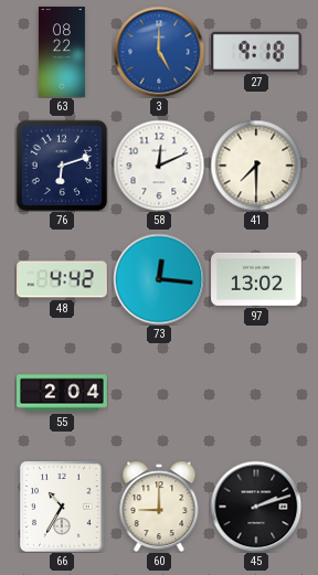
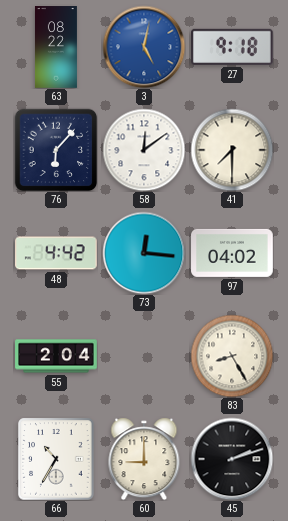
3: 5:00 -> 5:02
76: 6:12 -> 6:07
58: 12:11 -> 12:09
97: 13:02 -> 04:02
83: none -> 8:25
